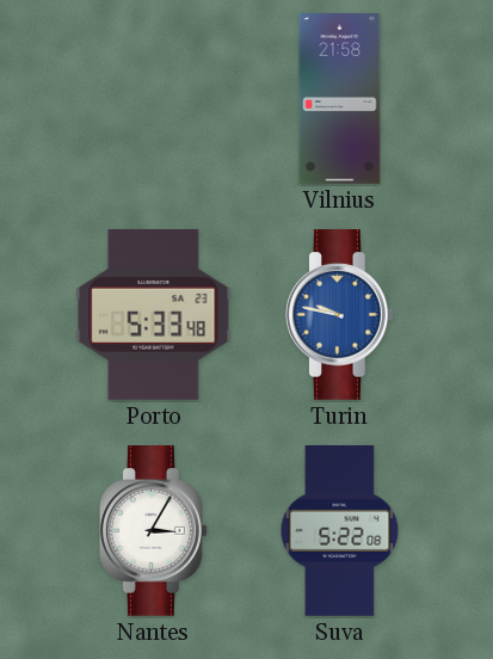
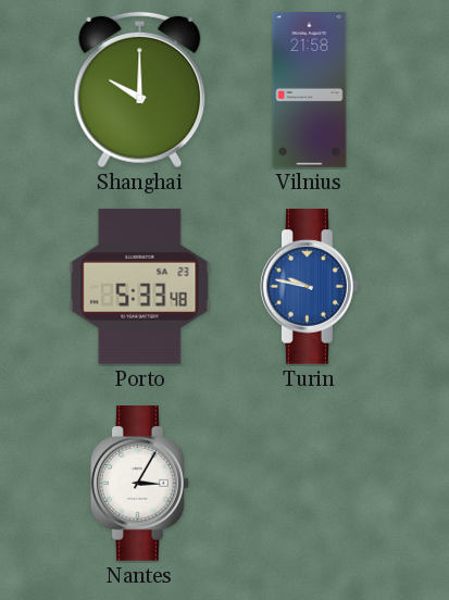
Shanghai: none -> 10:00
Suva: 5:22 -> none
